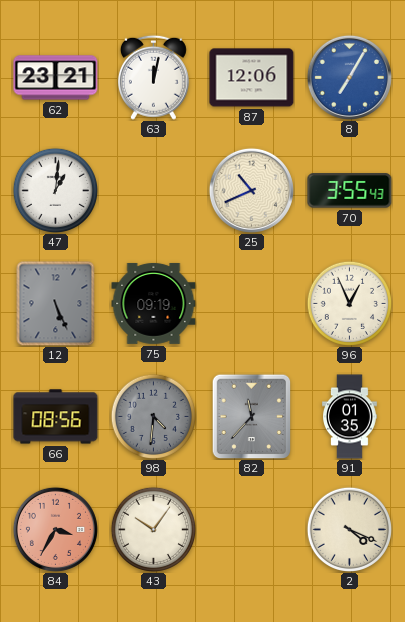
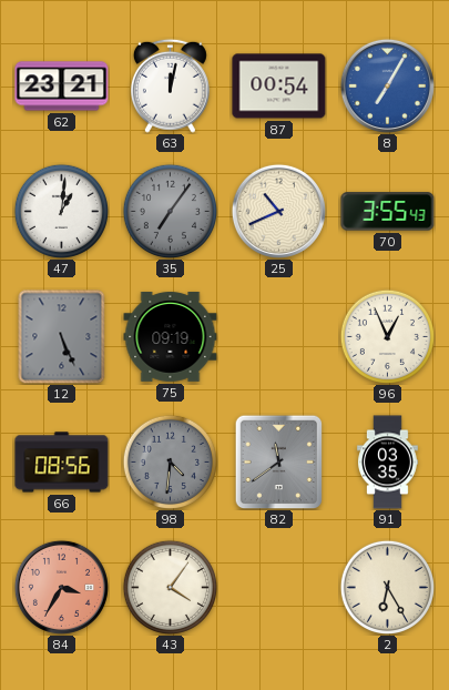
87: 12:06 -> 00:54
35: none -> 7:06
82: 11:37 -> 11:39
91: 01:35 -> 03:35
43: 10:06 -> 4:06
2: 4:19 -> 6:25
